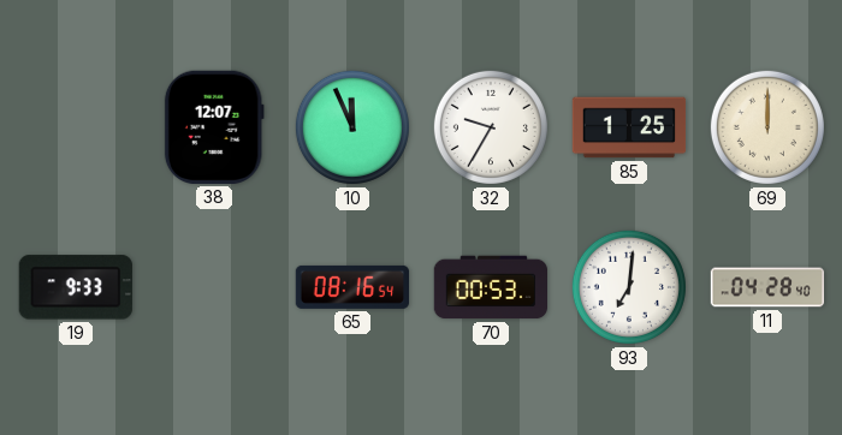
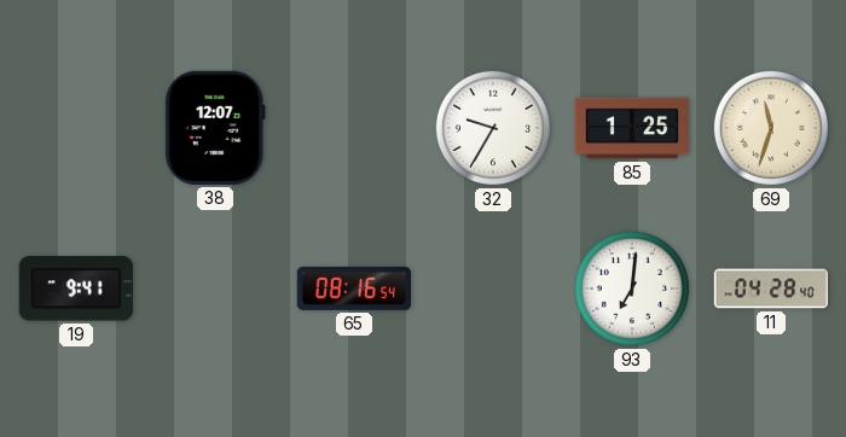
10: 11:56 -> none
69: 12:00 -> 11:33
19: 9:33 -> 9:41
70: 00:53 -> none
